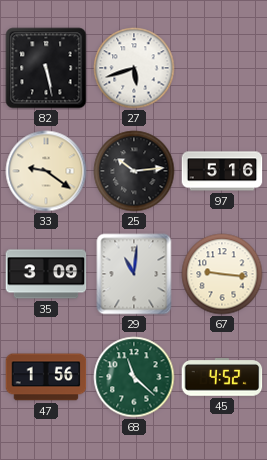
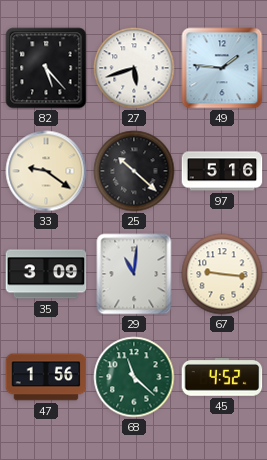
82: 5:28 -> 5:23
49: none -> 1:46
25: 10:14 -> 10:22
